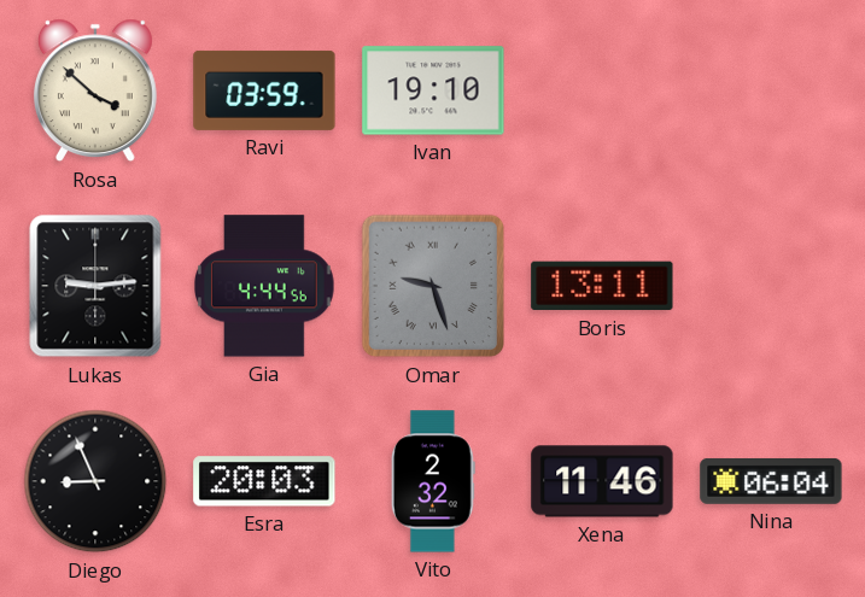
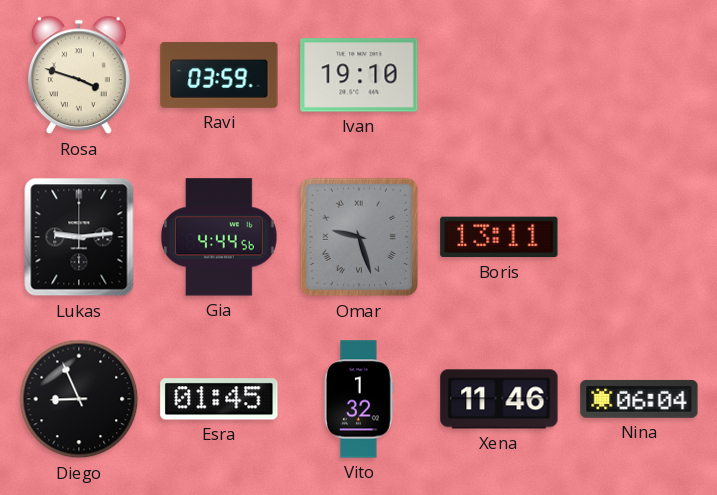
Rosa: 3:52 -> 3:48
Esra: 20:03 -> 01:45
Vito: 2:32 -> 1:32
